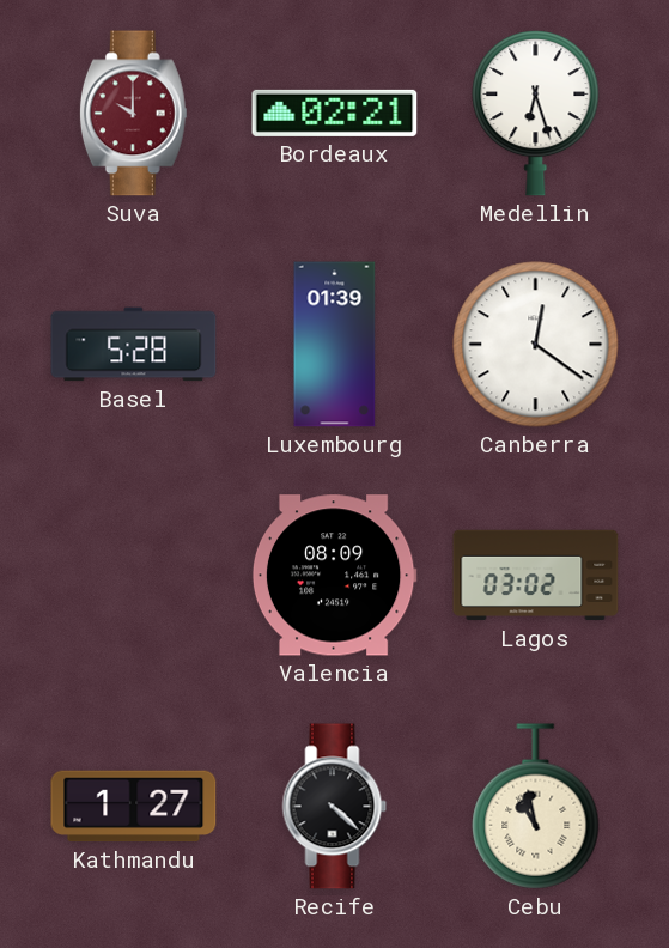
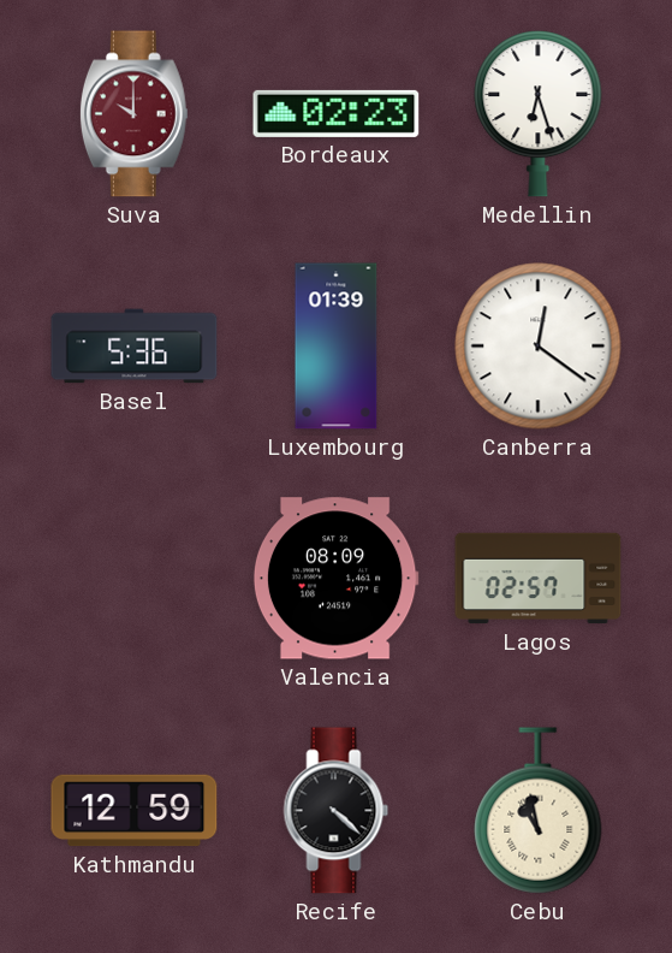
Bordeaux: 02:21 -> 02:23
Basel: 5:28 -> 5:36
Lagos: 03:02 -> 02:57
Kathmandu: 1:27 -> 12:59
